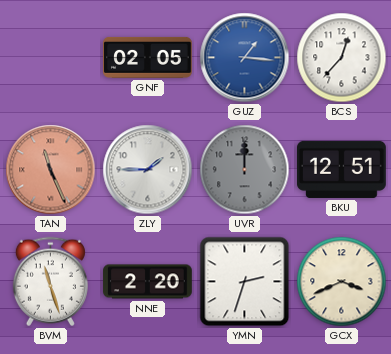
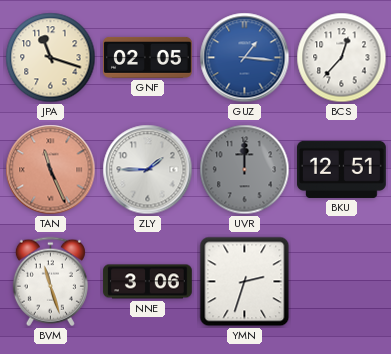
JPA: none -> 11:18
NNE: 2:20 -> 3:06
GCX: 3:41 -> none
